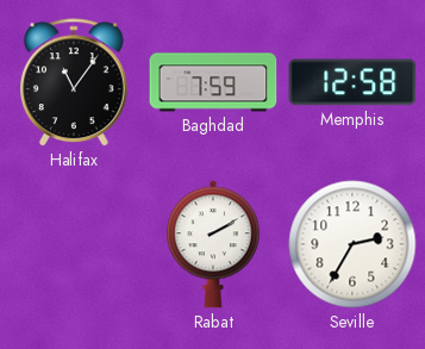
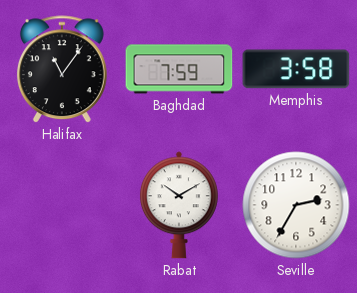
Memphis: 12:58 -> 3:58
Rabat: 2:10 -> 10:10
